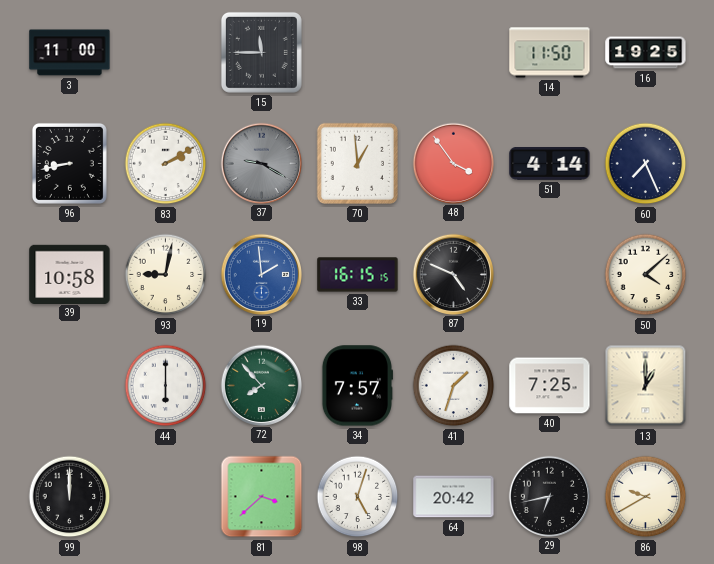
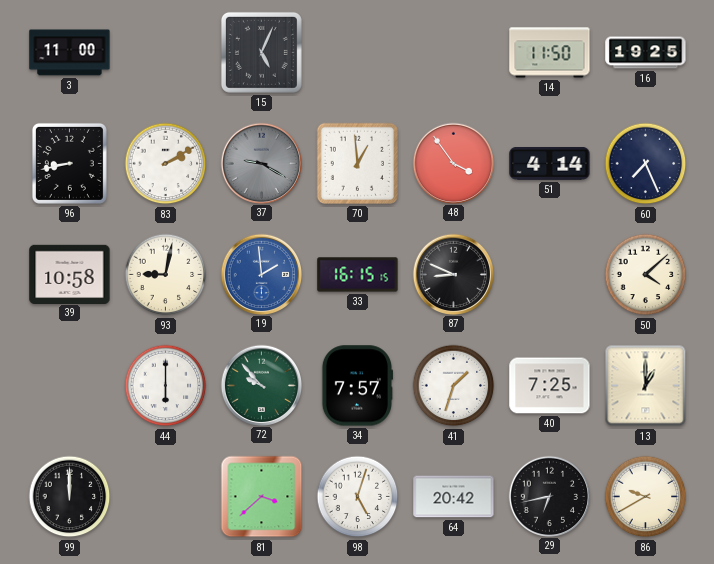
15: 11:45 -> 5:04
87: 4:49 -> 8:49
72: 7:53 -> 9:53
